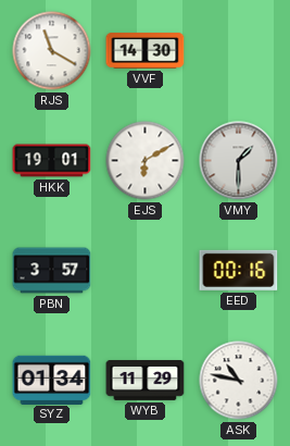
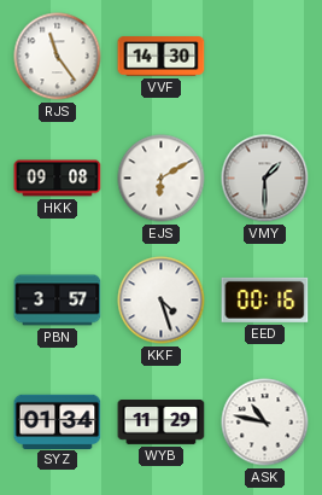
RJS: 11:20 -> 11:24
HKK: 19:01 -> 09:08
KKF: none -> 4:27
